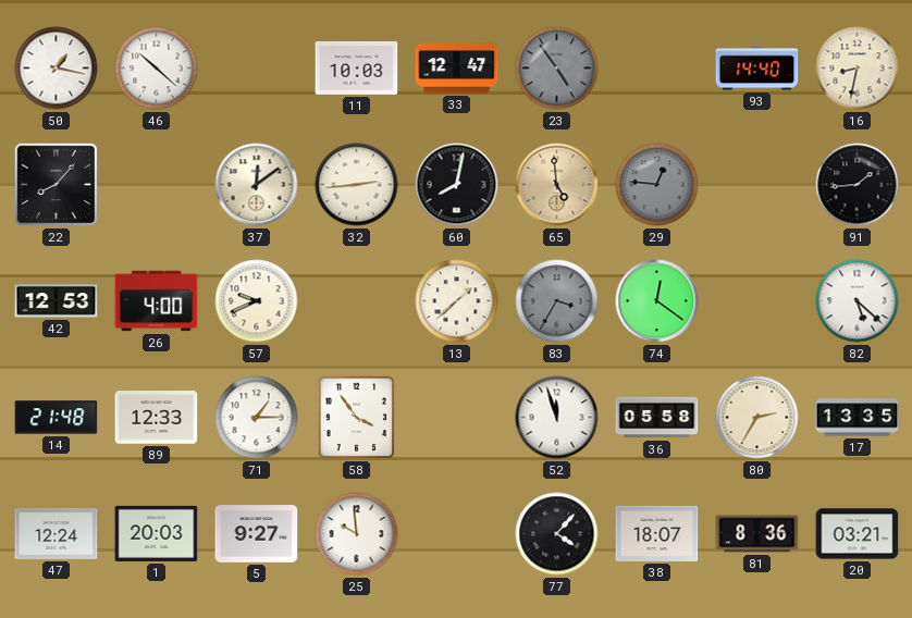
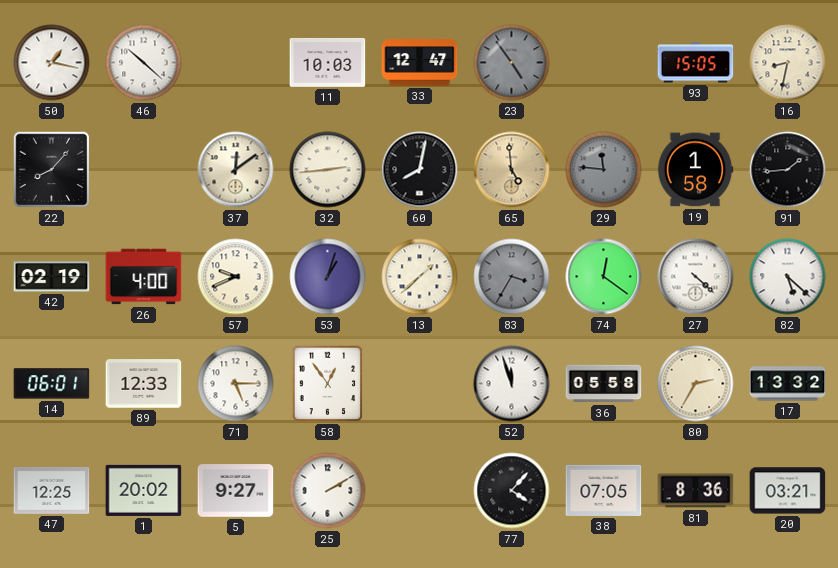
93: 14:40 -> 15:05
29: 12:46 -> 11:46
19: none -> 1:58
42: 12:53 -> 02:19
53: none -> 1:03
27: none -> 4:22
14: 21:48 -> 06:01
71: 1:15 -> 5:15
58: 3:54 -> 12:54
17: 13:35 -> 13:32
47: 12:24 -> 12:25
1: 20:03 -> 20:02
25: 9:59 -> 2:10
38: 18:07 -> 07:05
